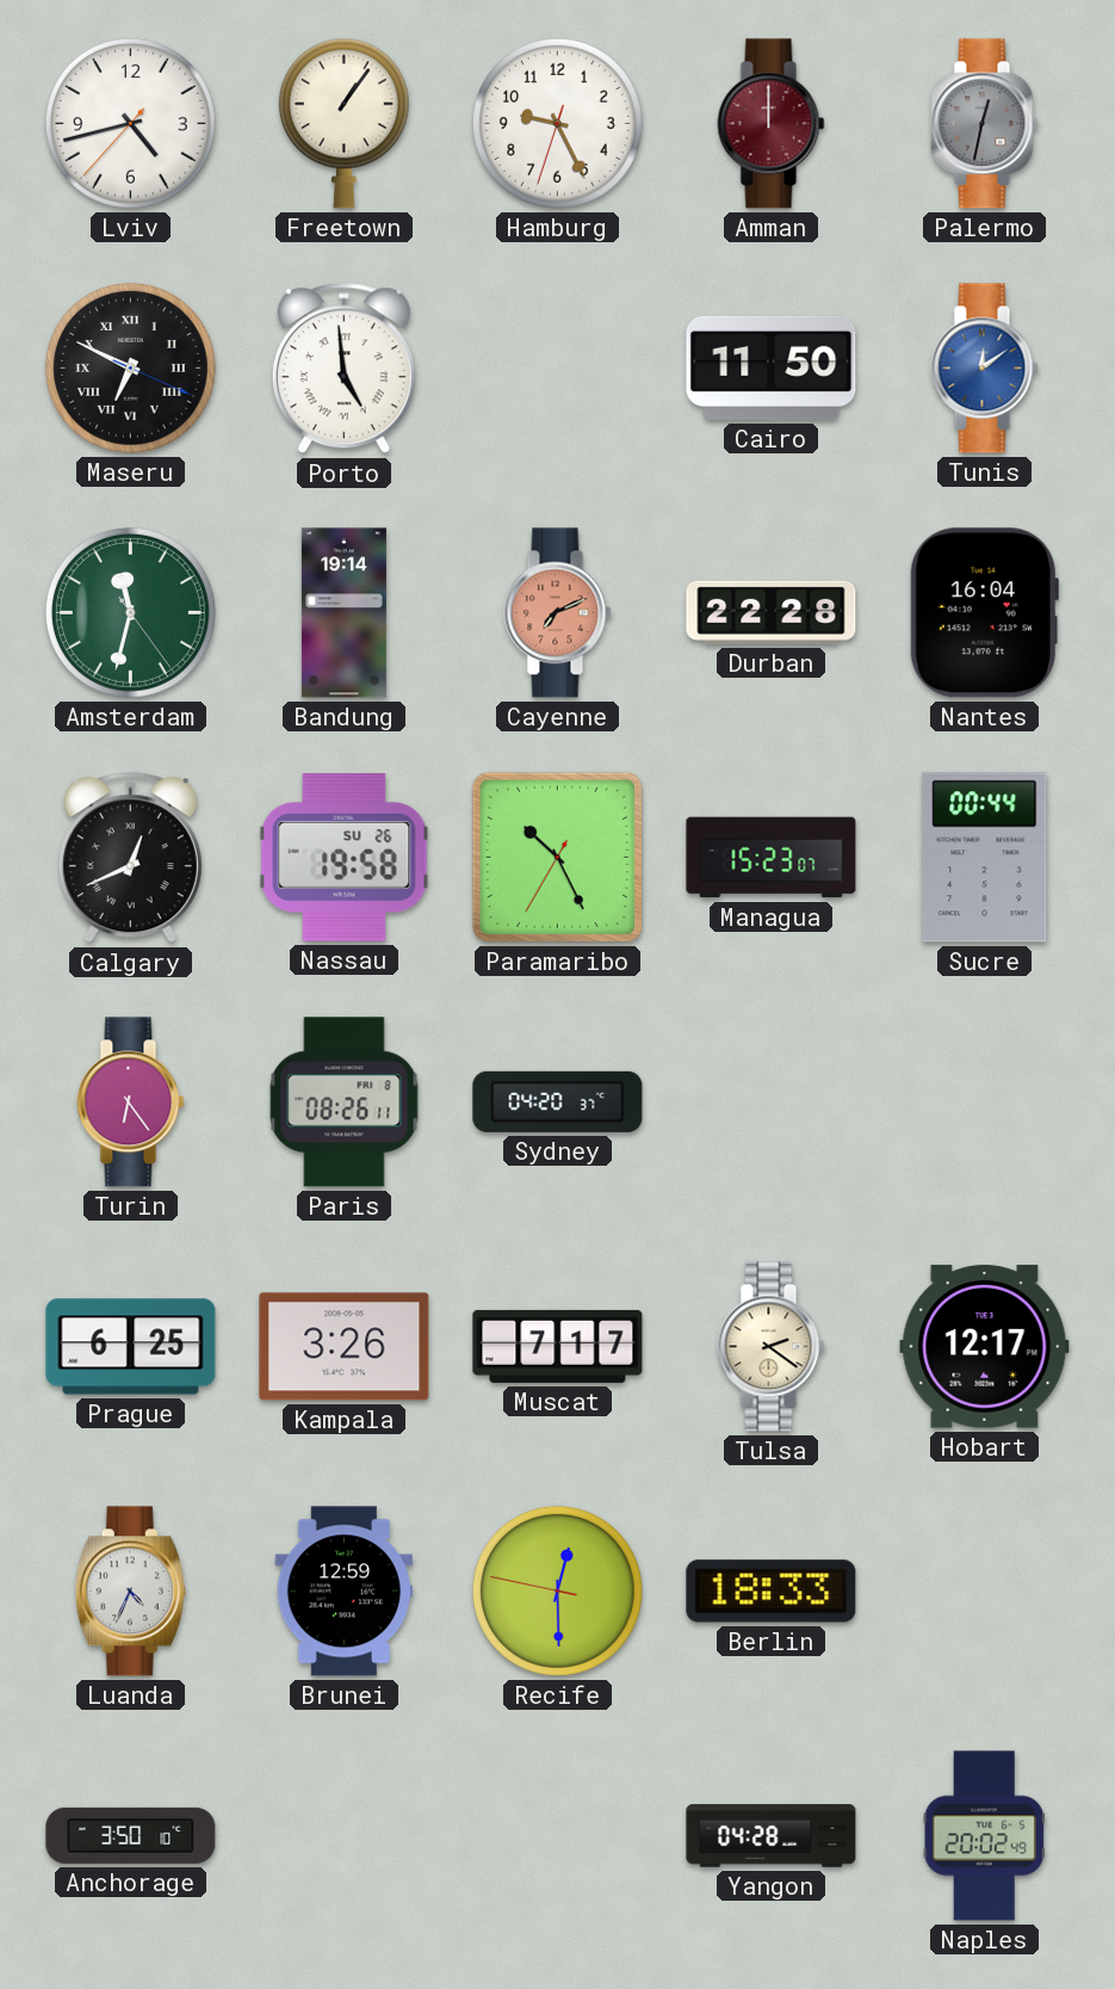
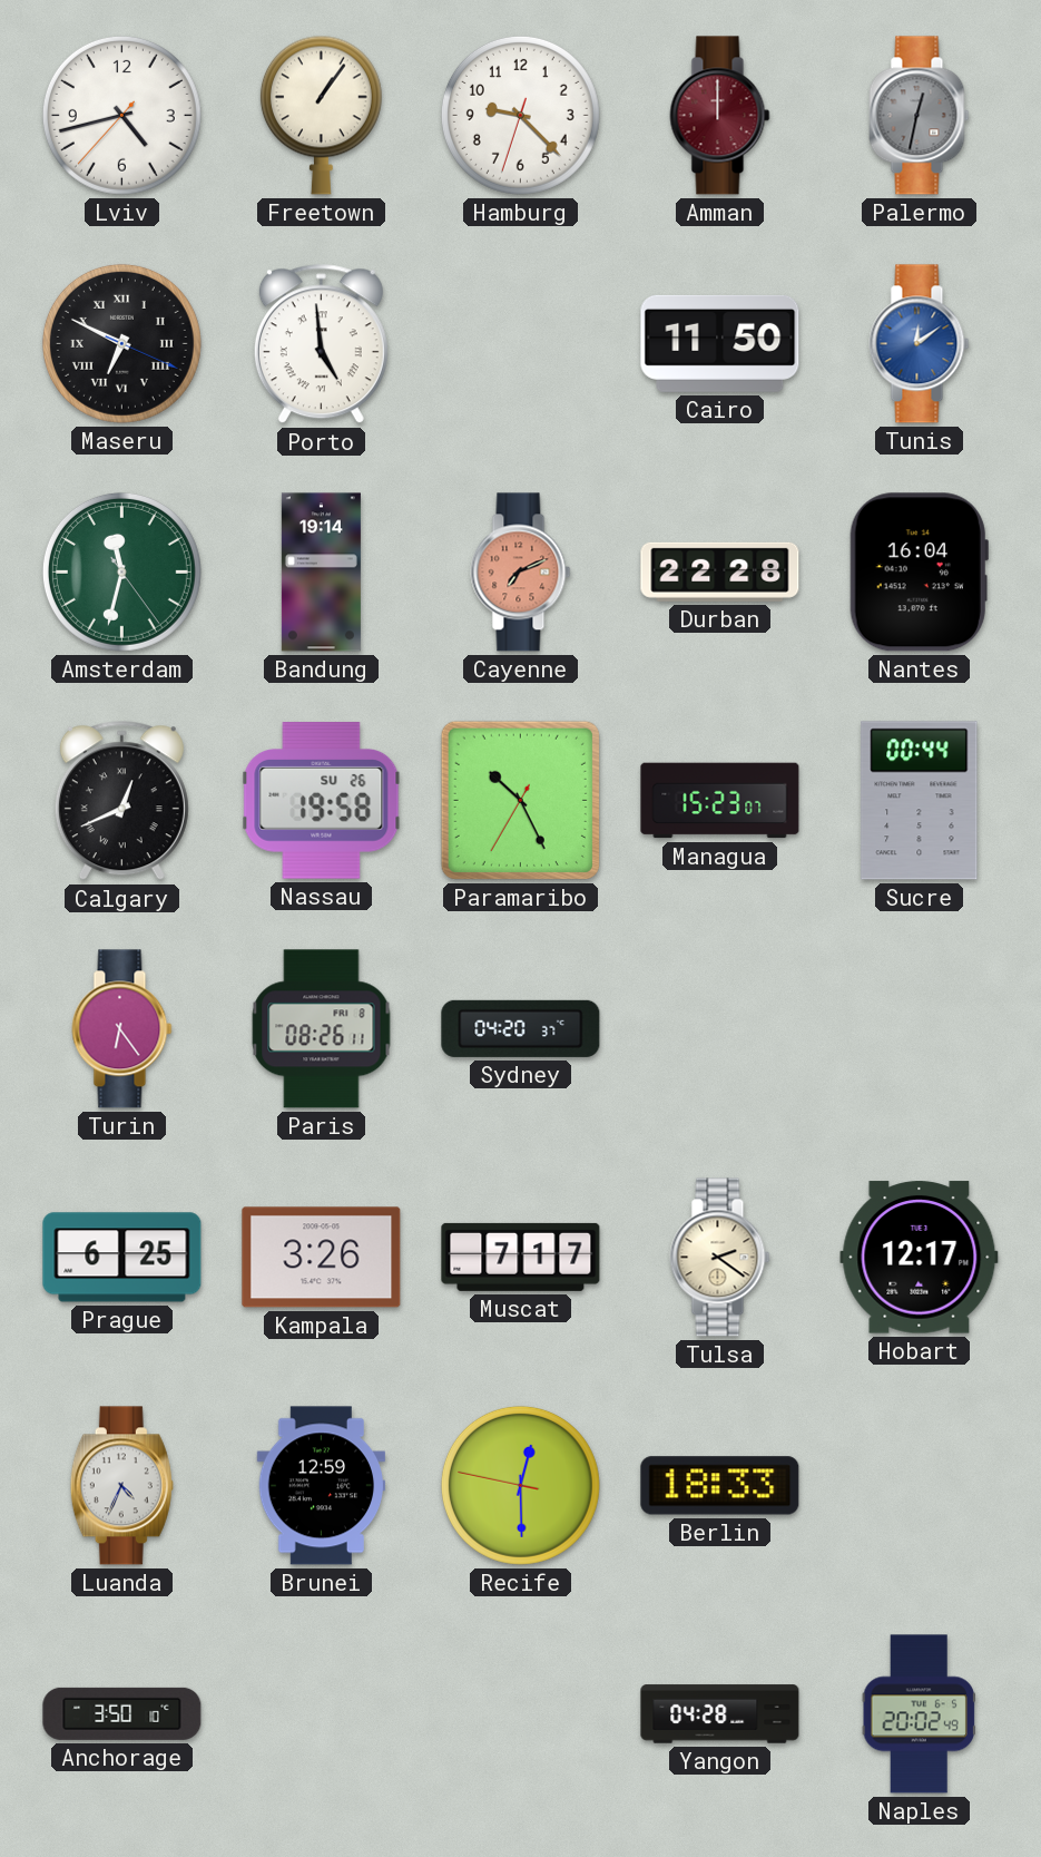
Hamburg: 9:25 -> 9:22
